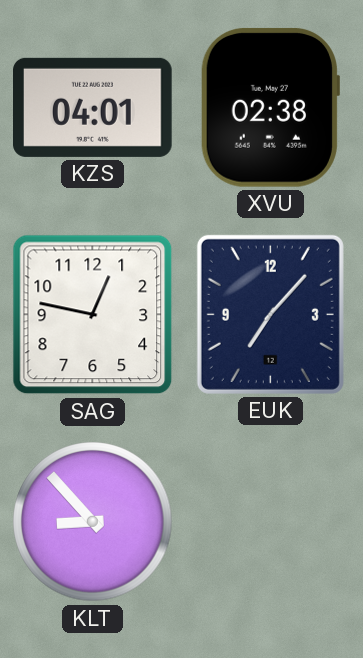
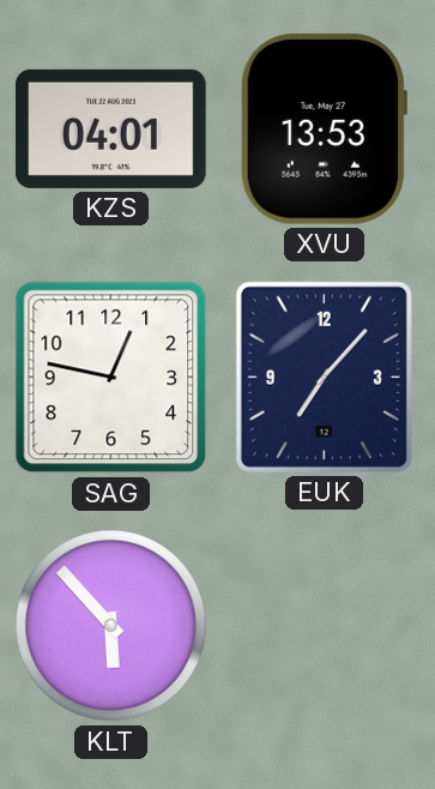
XVU: 02:38 -> 13:53
KLT: 8:53 -> 5:53
